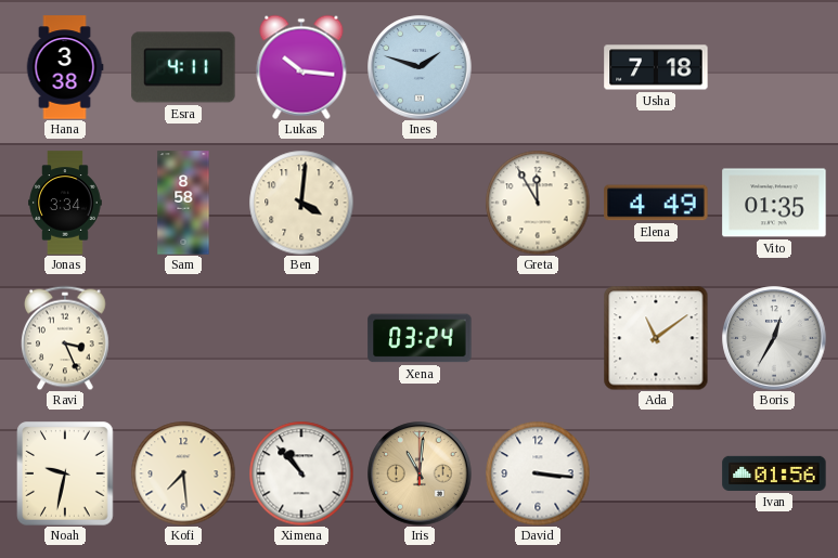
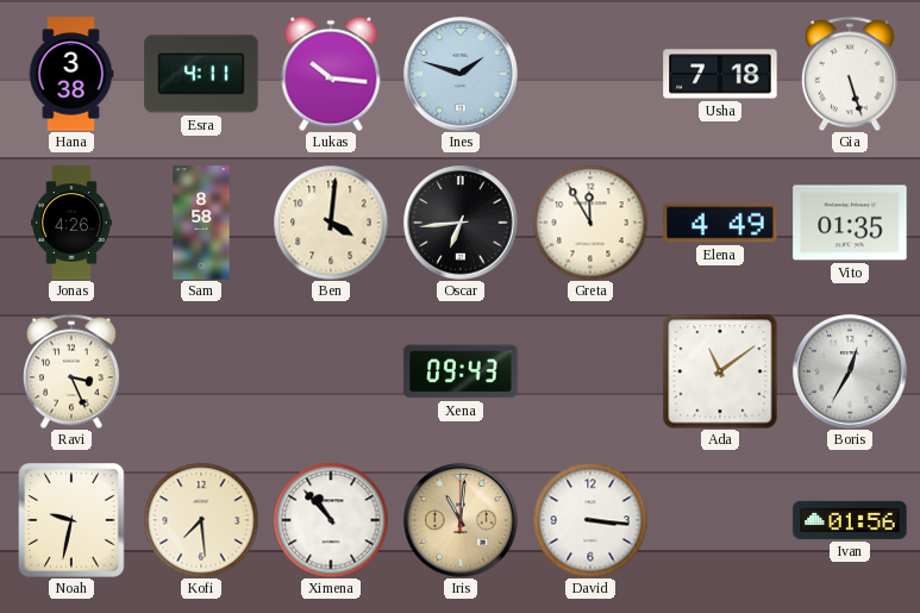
Gia: none -> 5:27
Jonas: 3:34 -> 4:26
Oscar: none -> 6:44
Xena: 03:24 -> 09:43
